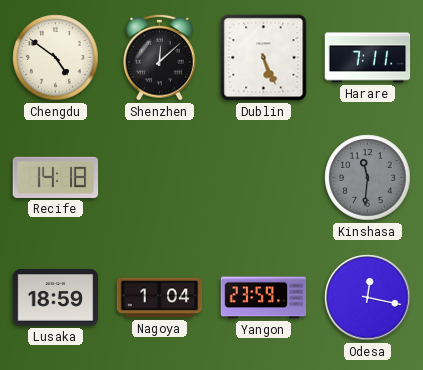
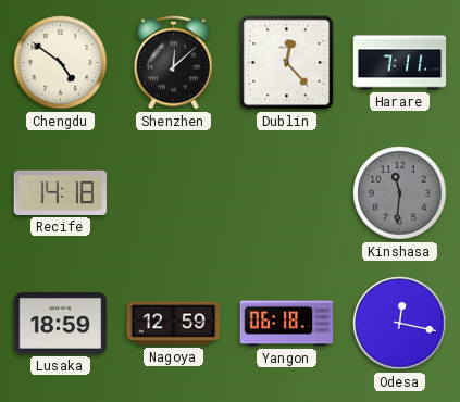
Dublin: 5:26 -> 12:23
Nagoya: 1:04 -> 12:59
Yangon: 23:59 -> 06:18
